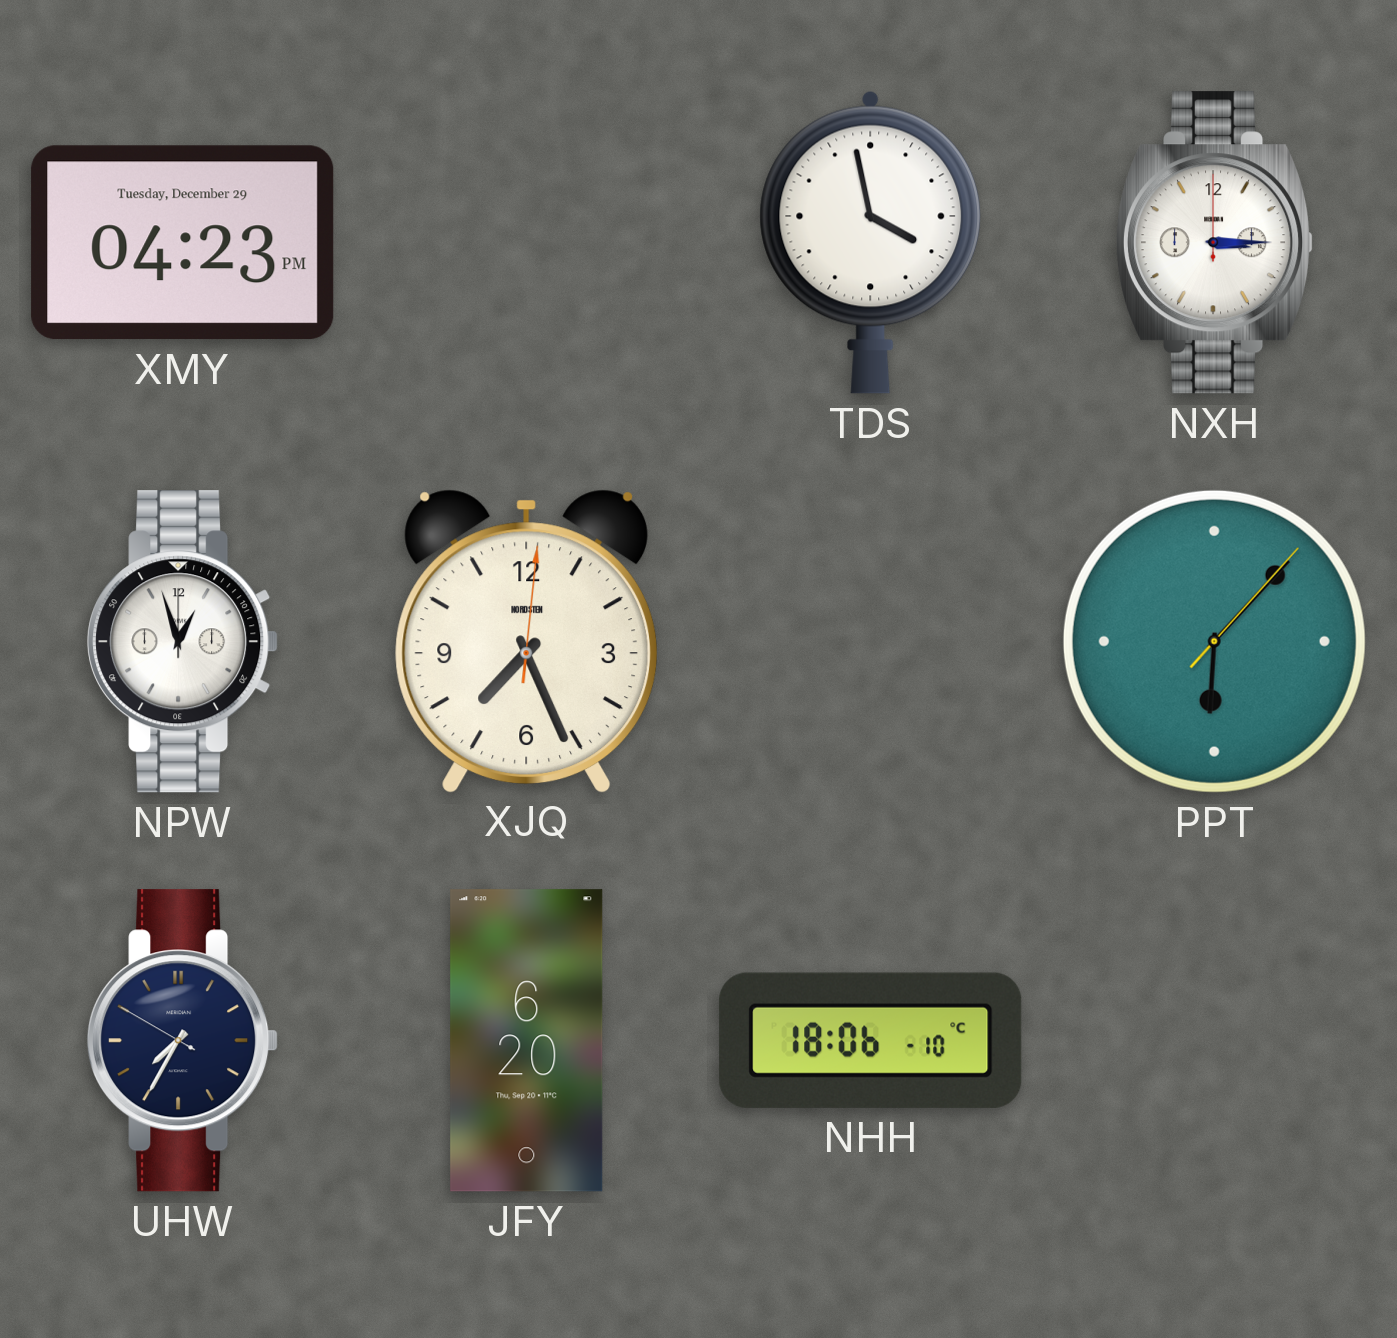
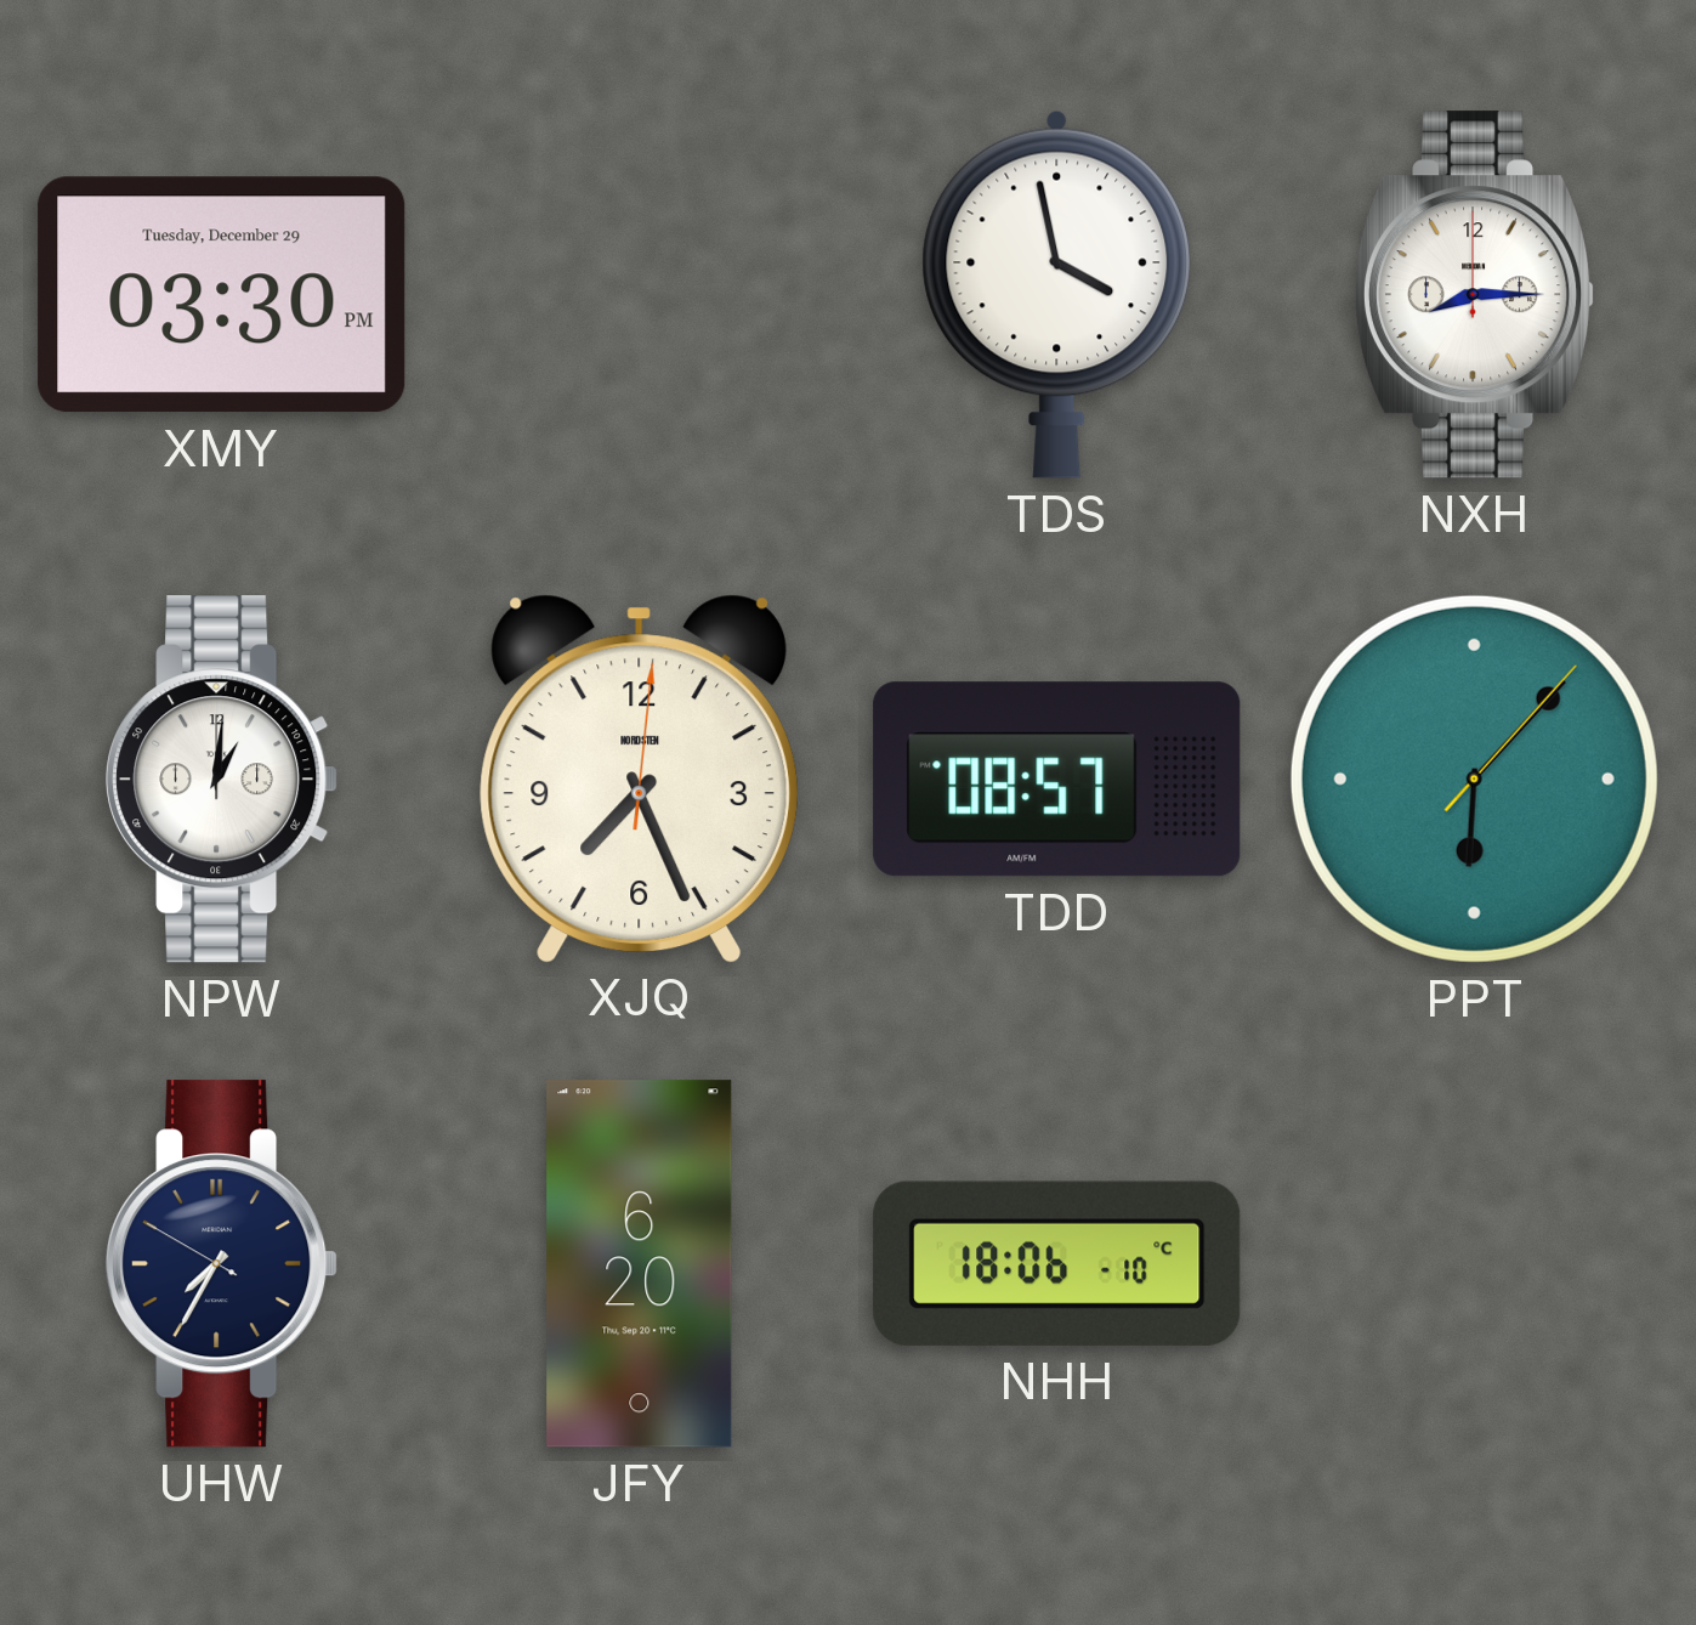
XMY: 04:23 -> 03:30
NXH: 3:15 -> 8:15
NPW: 12:57 -> 1:01
TDD: none -> 08:57
